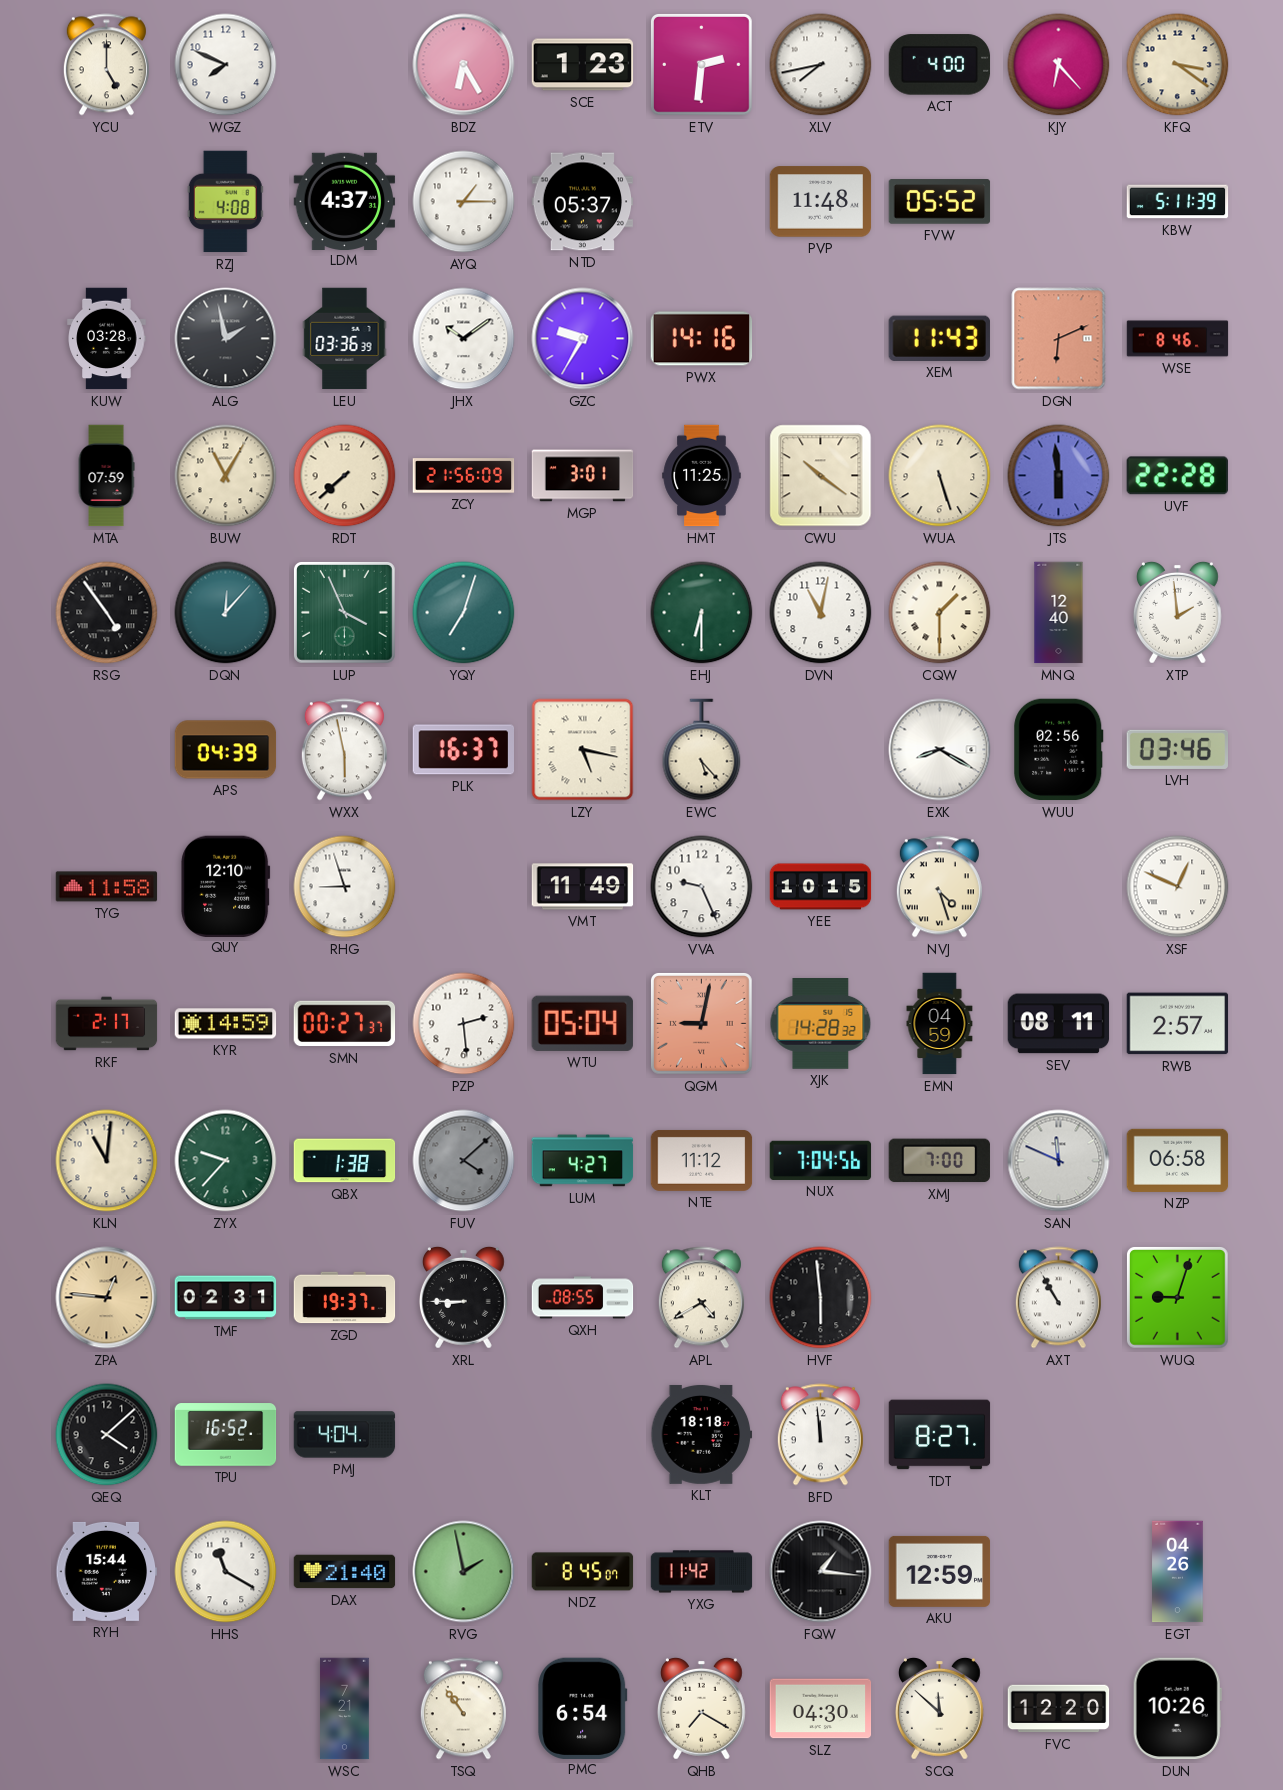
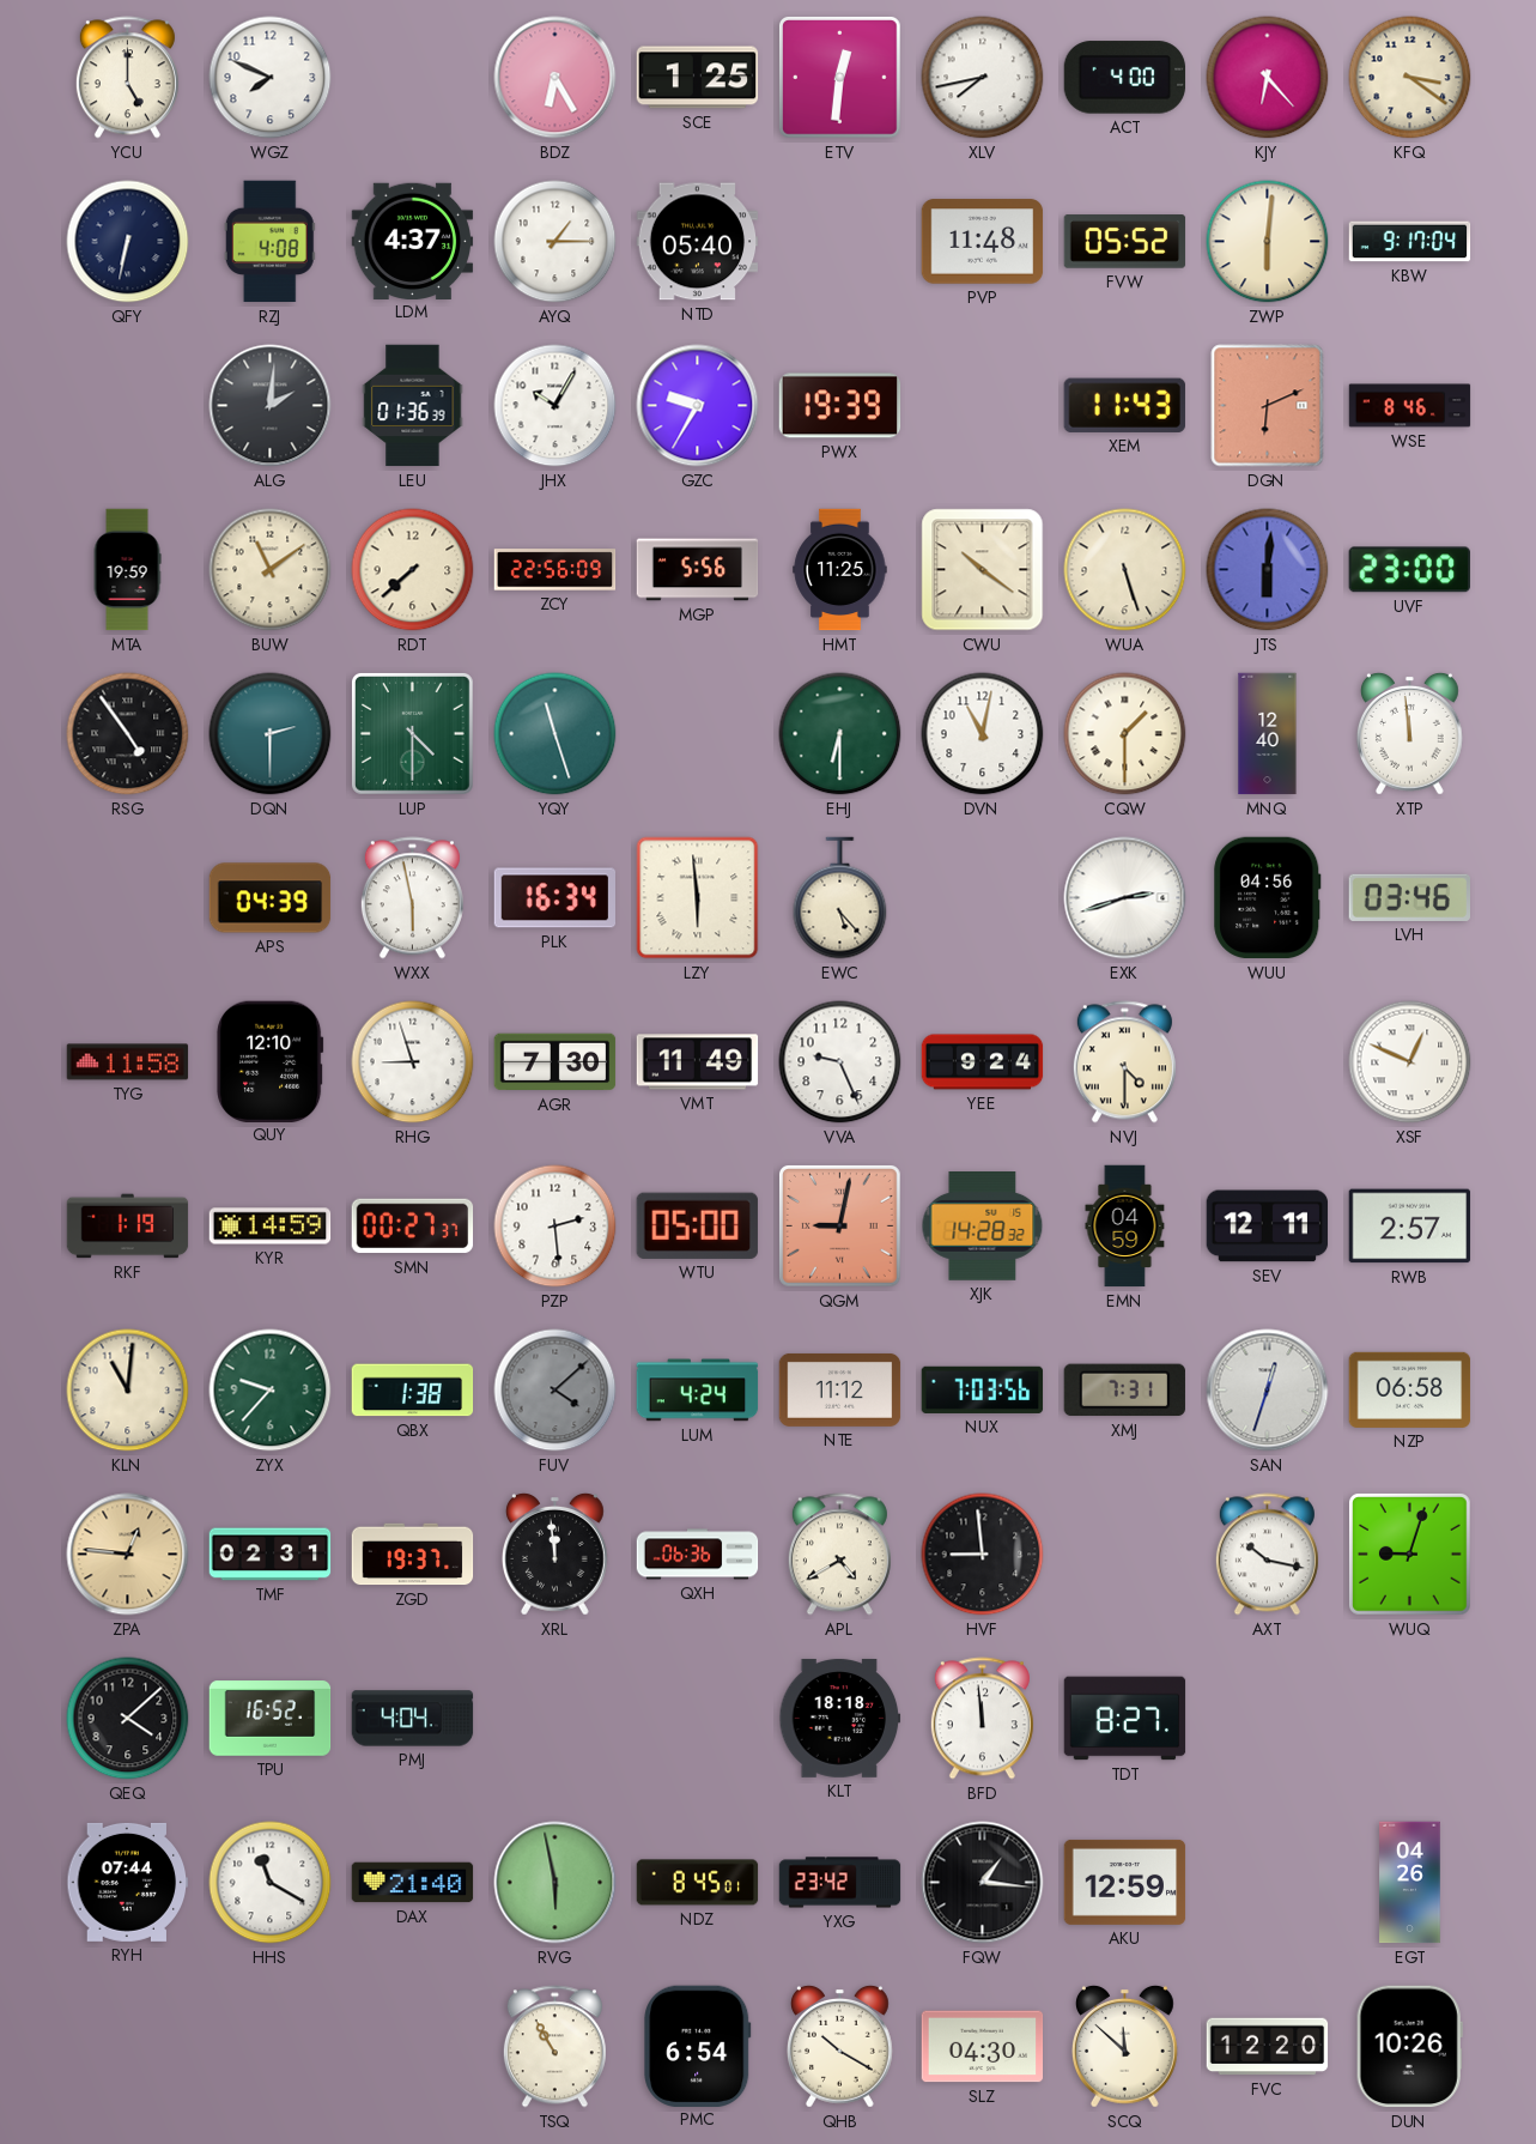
SCE: 1:23 -> 1:25
ETV: 2:31 -> 12:31
QFY: none -> 6:32
NTD: 05:37 -> 05:40
ZWP: none -> 6:01
KBW: 5:11 -> 9:17
KUW: 03:28 -> none
ALG: 1:58 -> 2:01
LEU: 03:36 -> 01:36
JHX: 10:09 -> 10:05
PWX: 14:16 -> 19:39
MTA: 07:59 -> 19:59
BUW: 11:05 -> 11:09
ZCY: 21:56 -> 22:56
MGP: 3:01 -> 5:56
JTS: 5:59 -> 6:01
UVF: 22:28 -> 23:00
DQN: 12:07 -> 2:30
LUP: 3:56 -> 4:30
YQY: 7:03 -> 11:27
XTP: 1:59 -> 11:59
PLK: 16:37 -> 16:34
LZY: 5:17 -> 5:59
EXK: 8:20 -> 2:42
WUU: 02:56 -> 04:56
AGR: none -> 7:30
YEE: 10:15 -> 9:24
NVJ: 4:27 -> 4:30
RKF: 2:17 -> 1:19
WTU: 05:04 -> 05:00
SEV: 08:11 -> 12:11
LUM: 4:27 -> 4:24
NUX: 7:04 -> 7:03
XMJ: 7:00 -> 7:31
SAN: 11:49 -> 12:33
XRL: 8:45 -> 11:59
QXH: 08:55 -> 06:36
HVF: 5:59 -> 8:59
AXT: 10:55 -> 10:17
RYH: 15:44 -> 07:44
RVG: 1:58 -> 5:58
NDZ: 8:45:07 -> 8:45:01
YXG: 11:42 -> 23:42
WSC: 7:21 -> none
TSQ: 10:54 -> 10:55
QHB: 7:20 -> 10:20
